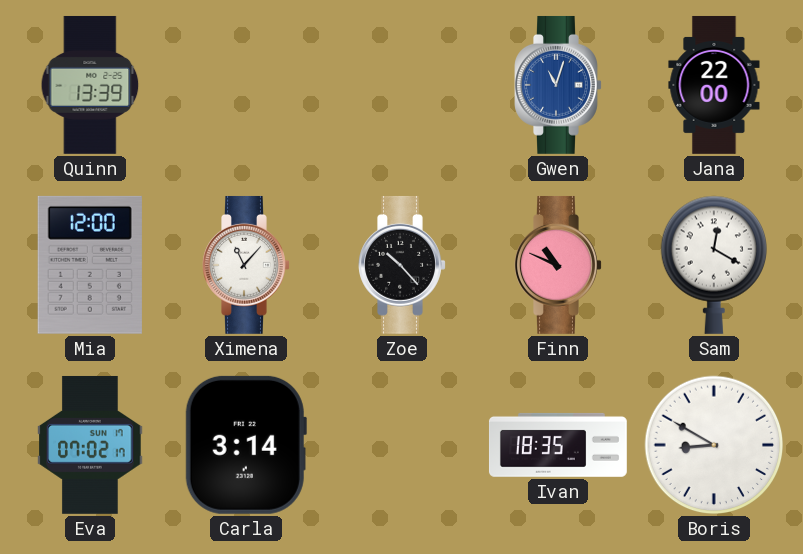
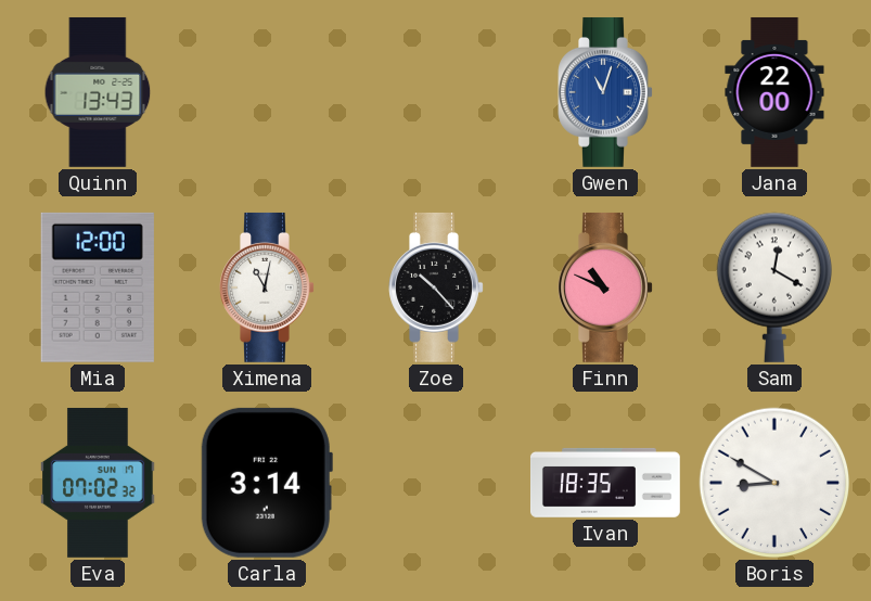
Quinn: 13:39 -> 13:43
Ximena: 11:07 -> 11:02
Eva: 07:02:17 -> 07:02:32
